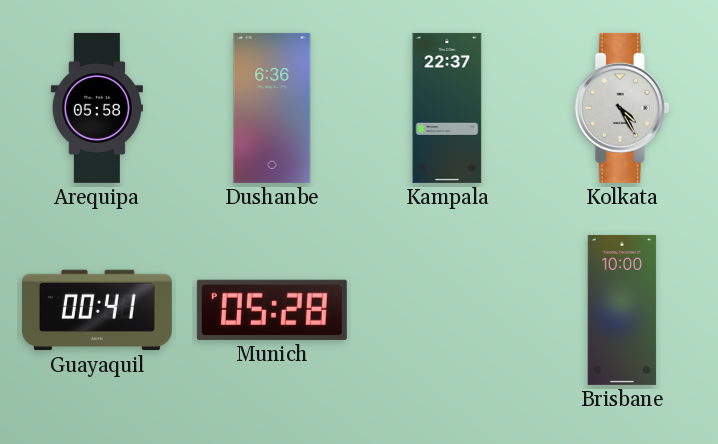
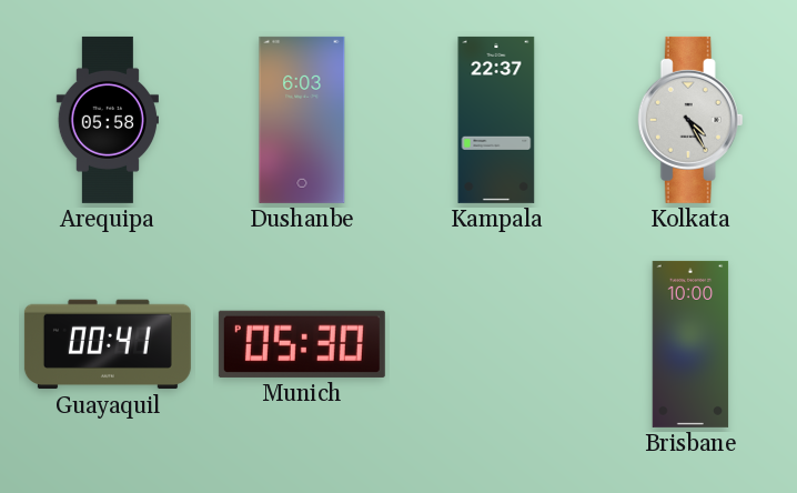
Dushanbe: 6:36 -> 6:03
Munich: 05:28 -> 05:30
